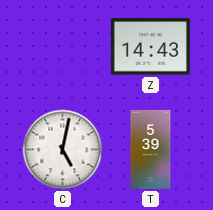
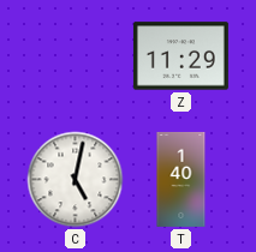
Z: 14:43 -> 11:29
T: 5:39 -> 1:40
